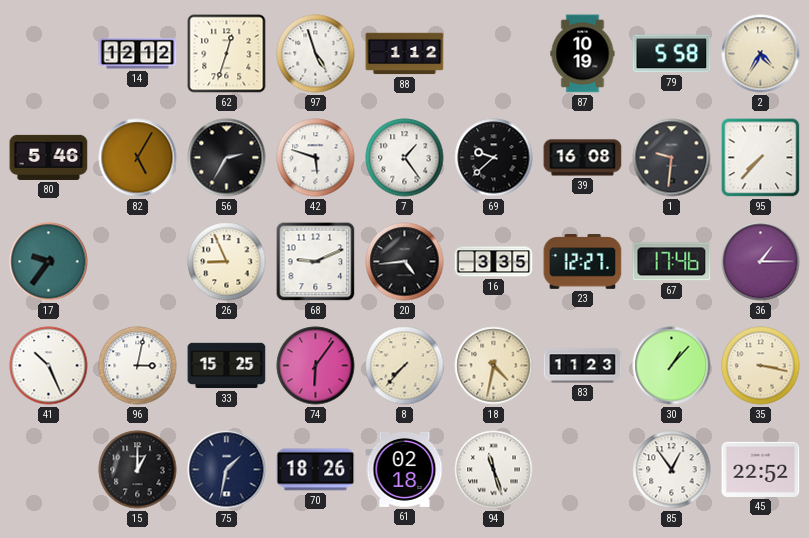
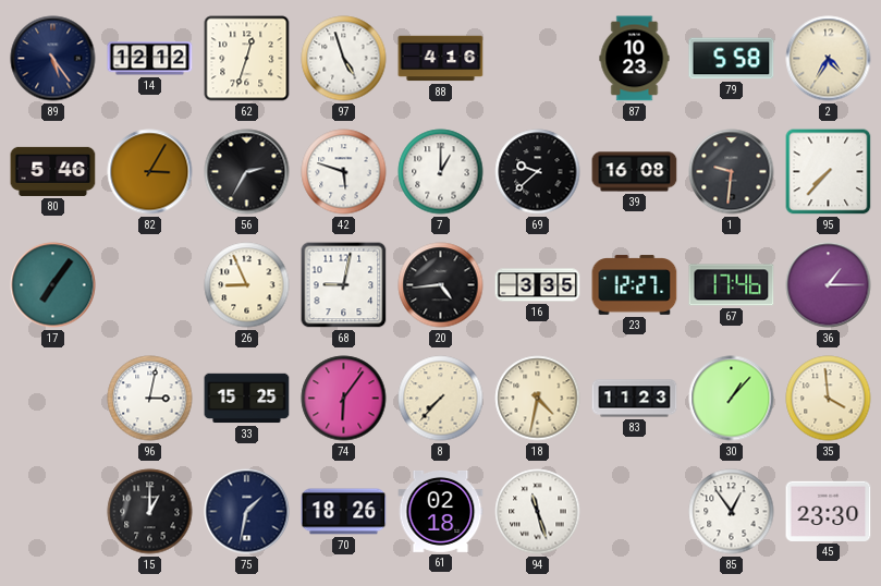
89: none -> 5:24
88: 1:12 -> 4:16
87: 10:19 -> 10:23
82: 5:05 -> 3:05
7: 1:24 -> 1:00
17: 9:36 -> 7:06
68: 9:11 -> 9:02
41: 10:26 -> none
35: 3:17 -> 3:59
45: 22:52 -> 23:30
